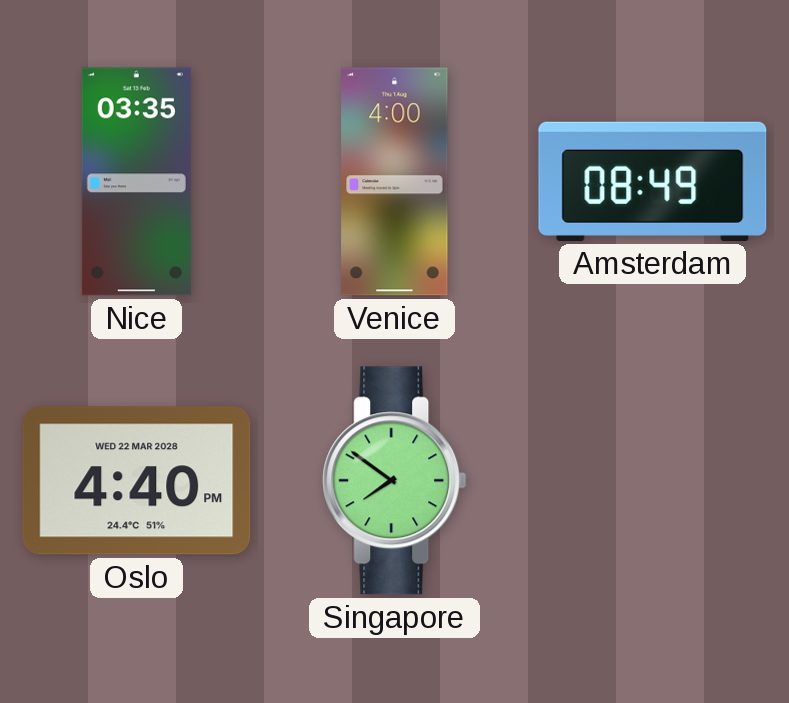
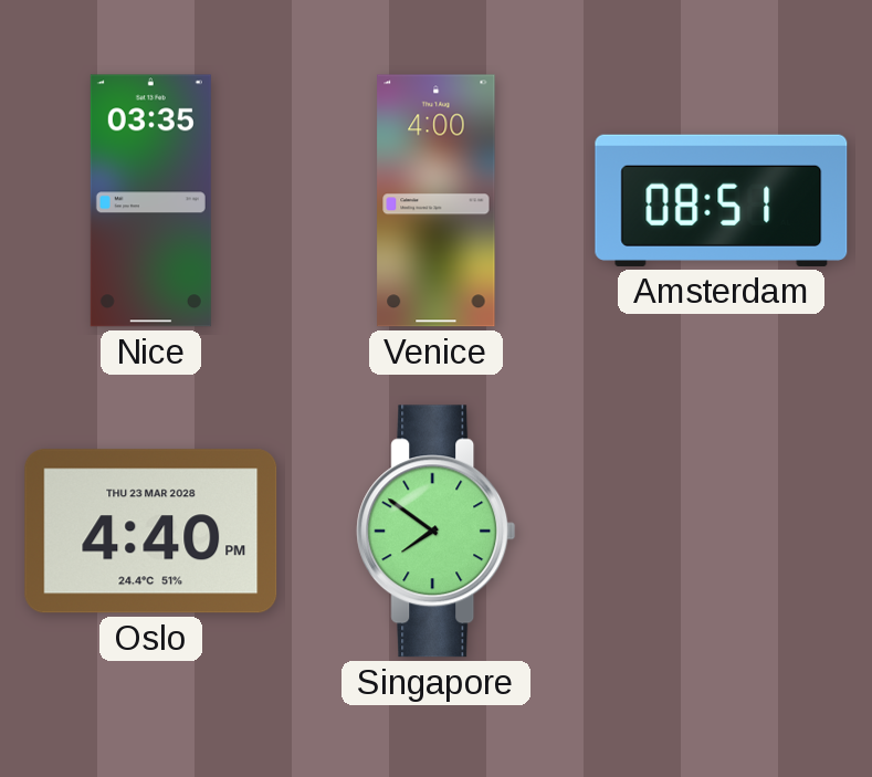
Amsterdam: 08:49 -> 08:51
Oslo date: WED 22 MAR 2028 -> THU 23 MAR 2028
